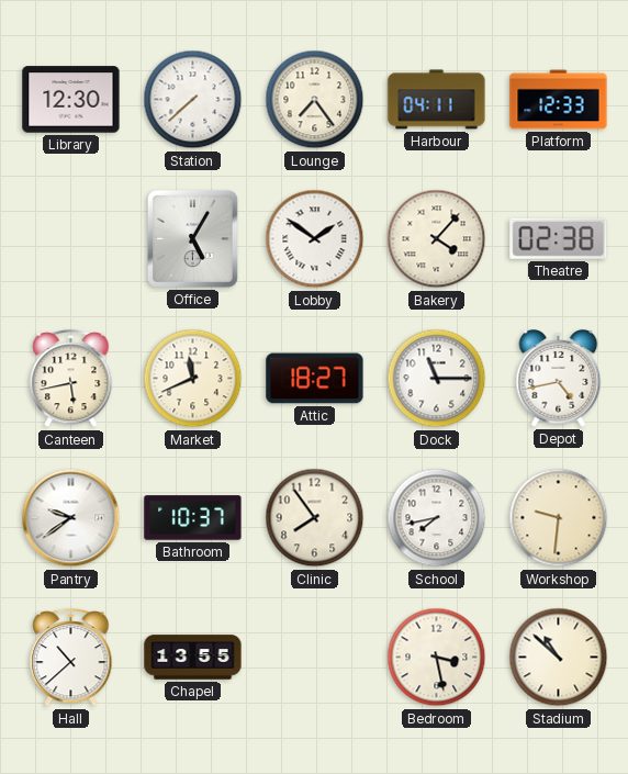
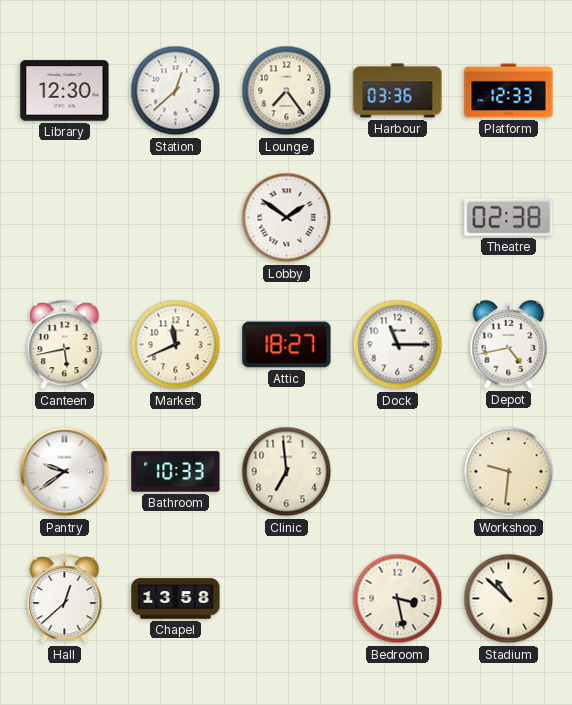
Station: 7:38 -> 12:38
Harbour: 04:11 -> 03:36
Office: 5:05 -> none
Bakery: 4:07 -> none
Bathroom: 10:37 -> 10:33
Clinic: 7:54 -> 6:59
School: 7:43 -> none
Hall: 10:38 -> 12:38
Chapel: 13:55 -> 13:58
